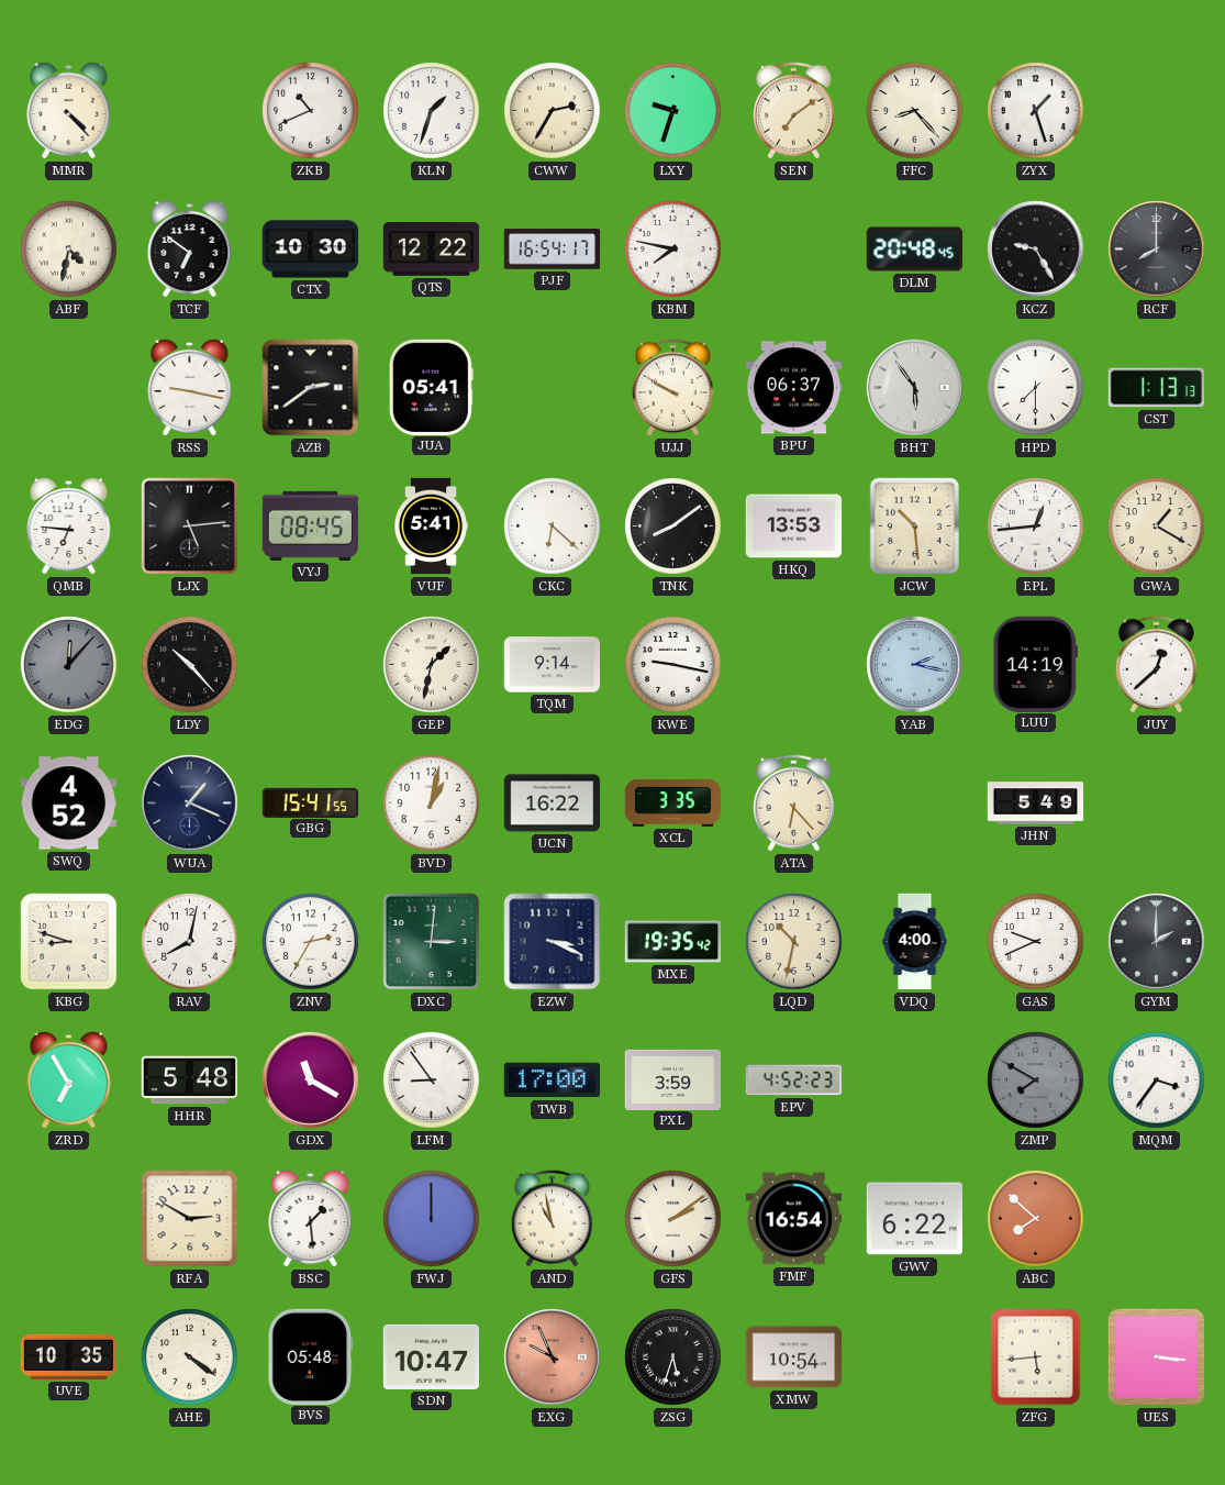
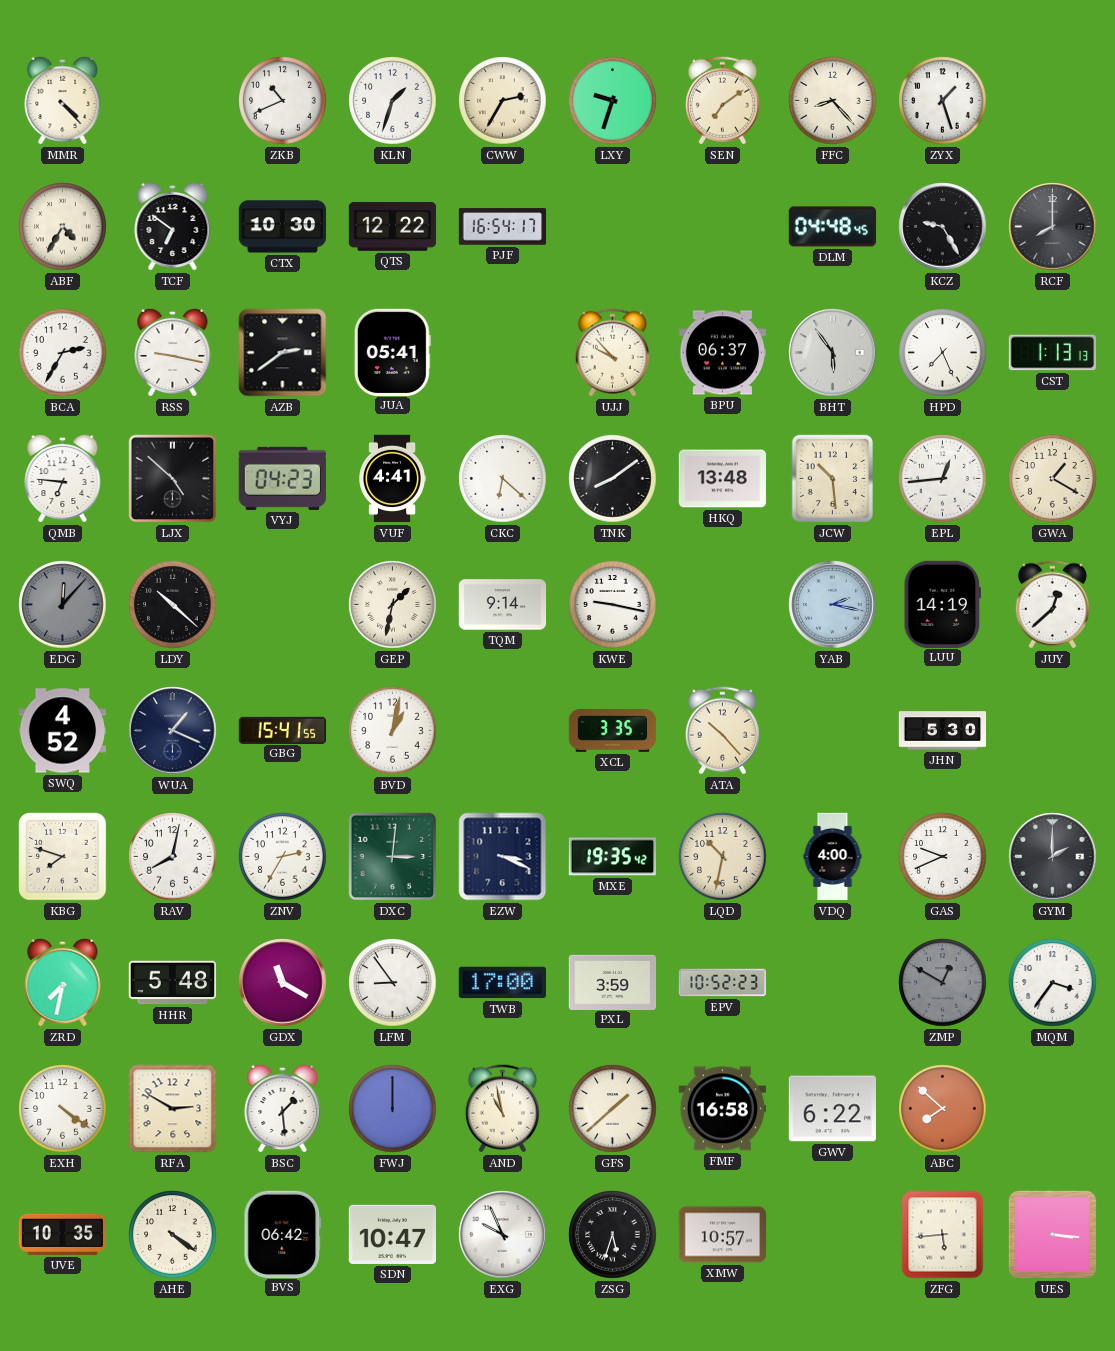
ABF: 4:32 -> 4:35
KBM: 7:47 -> none
DLM: 20:48 -> 04:48
BCA: none -> 2:35
UJJ: 9:50 -> 9:53
HPD: 7:30 -> 7:26
LJX: 5:14 -> 4:52
VYJ: 08:45 -> 04:23
VUF: 5:41 -> 4:41
HKQ: 13:53 -> 13:48
LDY: 10:23 -> 10:22
UCN: 16:22 -> none
ATA: 6:23 -> 10:23
JHN: 5:49 -> 5:30
KBG: 8:48 -> 7:48
ZRD: 6:55 -> 7:32
EPV: 4:52 -> 10:52
ZMP: 7:50 -> 12:50
EXH: none -> 4:21
GFS: 2:09 -> 1:38
FMF: 16:54 -> 16:58
BVS: 05:48 -> 06:42
EXG dial: salmon -> white
XMW: 10:54 -> 10:57
